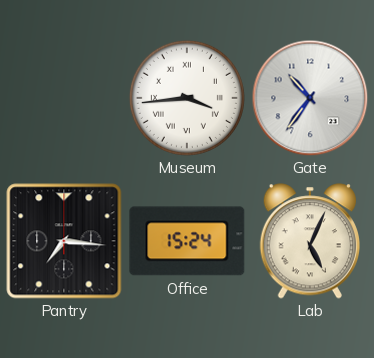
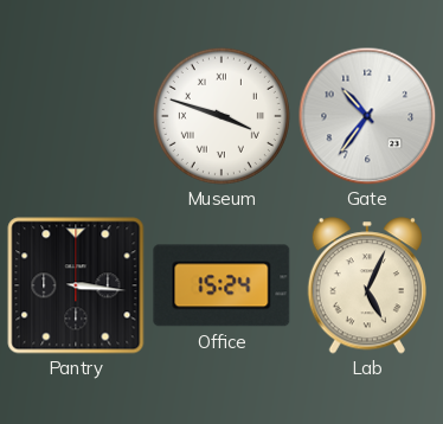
Museum: 3:44 -> 3:48
Pantry: 7:16 -> 3:16
